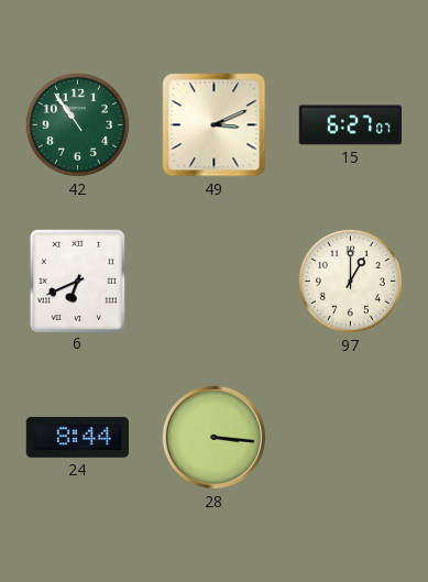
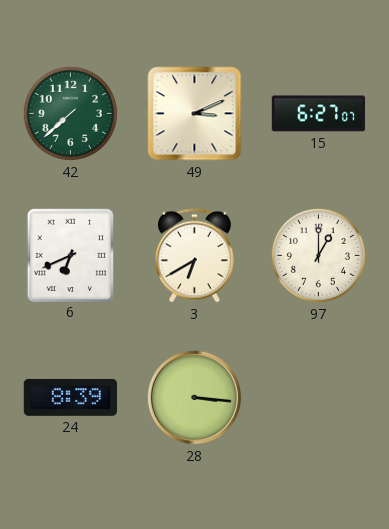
42: 10:54 -> 7:38
3: none -> 6:40
24: 8:44 -> 8:39
